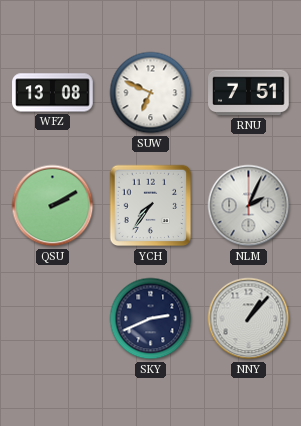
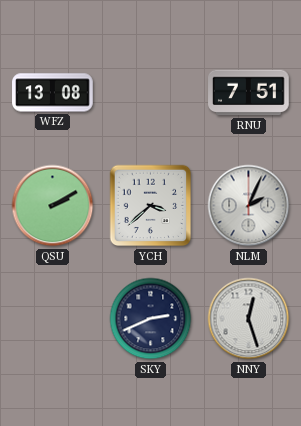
SUW: 6:49 -> none
YCH: 7:36 -> 3:38
NNY: 1:07 -> 12:27
